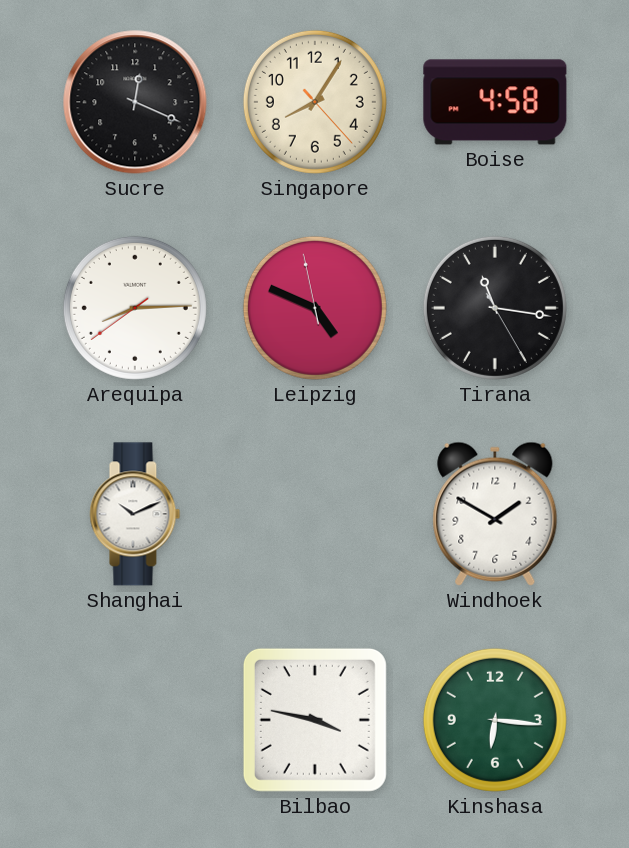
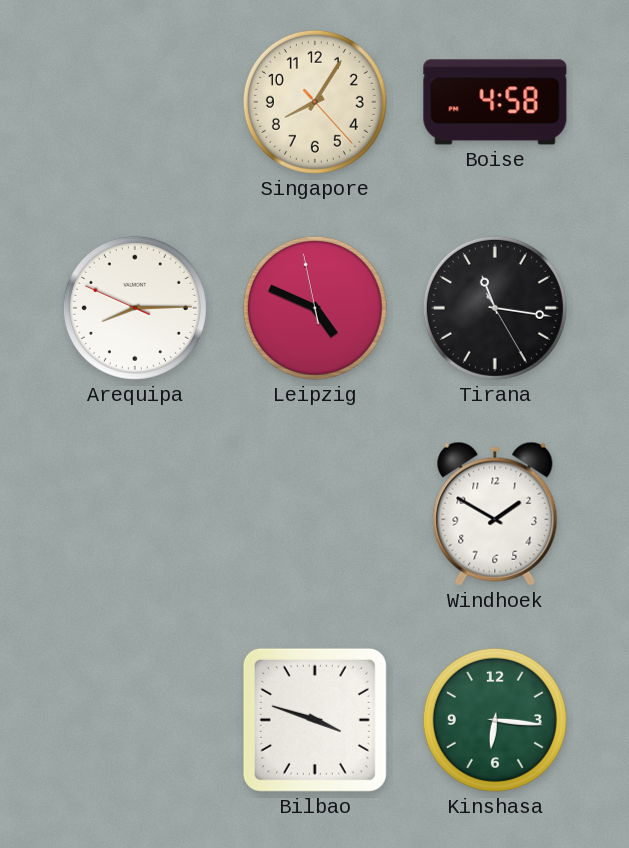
Sucre: 12:19 -> none
Arequipa: 8:14:39 -> 8:14:49
Shanghai: 10:11 -> none
Bilbao: 3:47 -> 3:48
